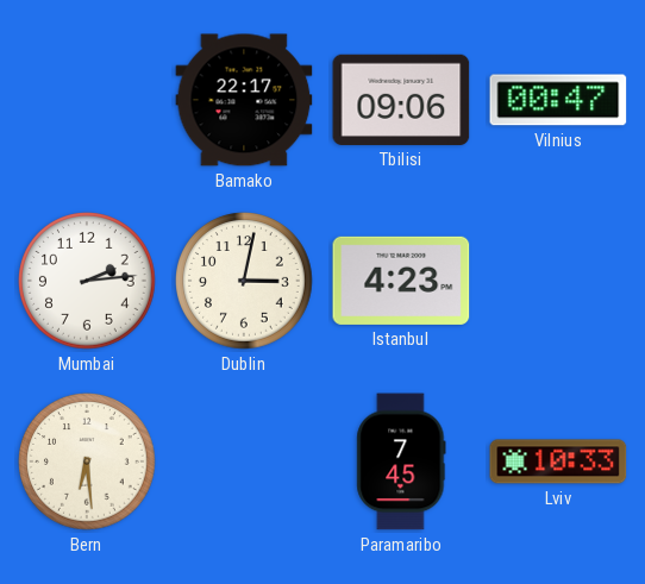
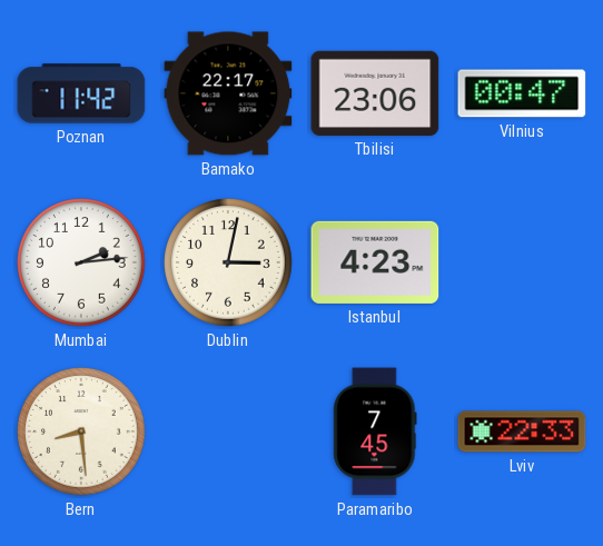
Poznan: none -> 11:42
Tbilisi: 09:06 -> 23:06
Bern: 6:29 -> 8:29
Lviv: 10:33 -> 22:33
